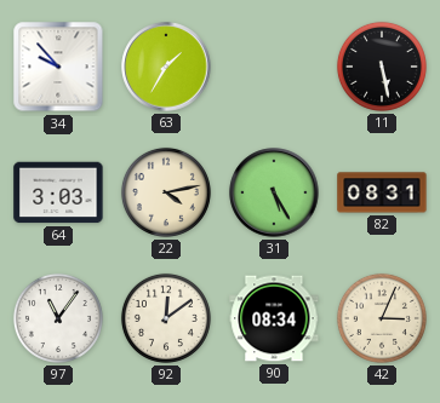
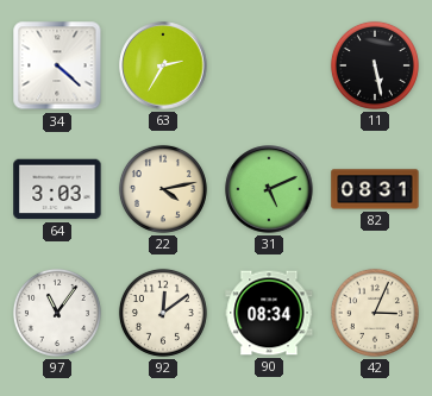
34: 9:53 -> 4:22
63: 1:35 -> 2:35
31: 5:25 -> 5:11
